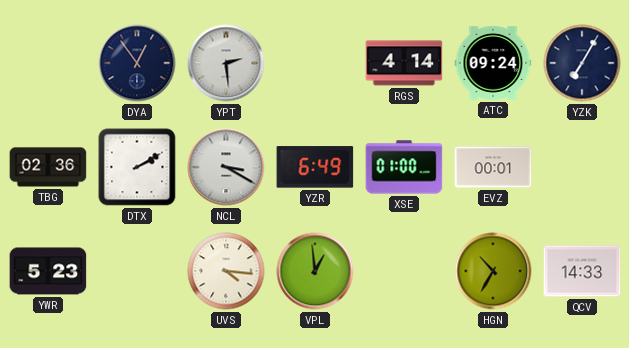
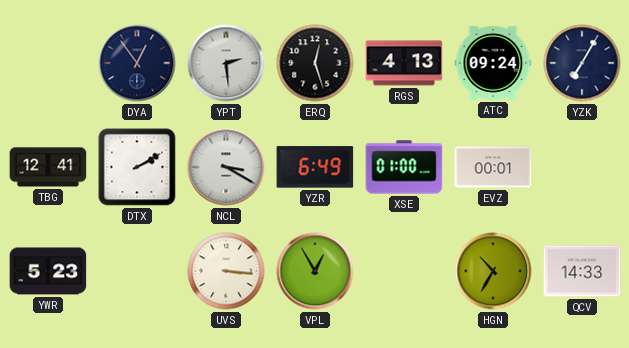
ERQ: none -> 12:27
RGS: 4:14 -> 4:13
TBG: 02:36 -> 12:41
UVS: 4:16 -> 3:16
VPL: 12:59 -> 12:55
